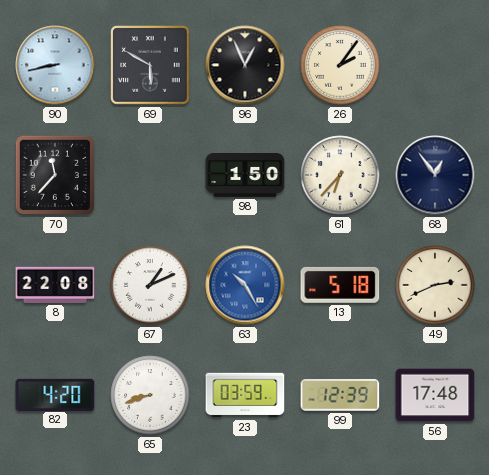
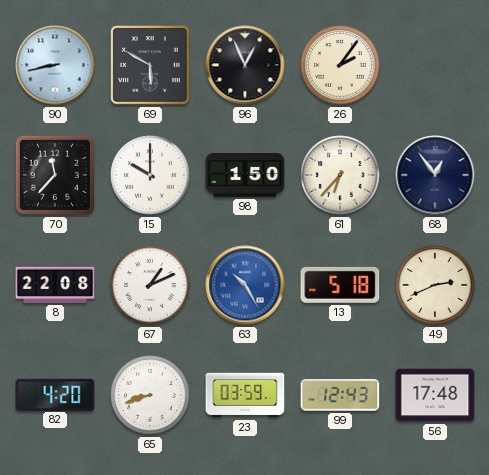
15: none -> 10:00
99: 12:39 -> 12:43
